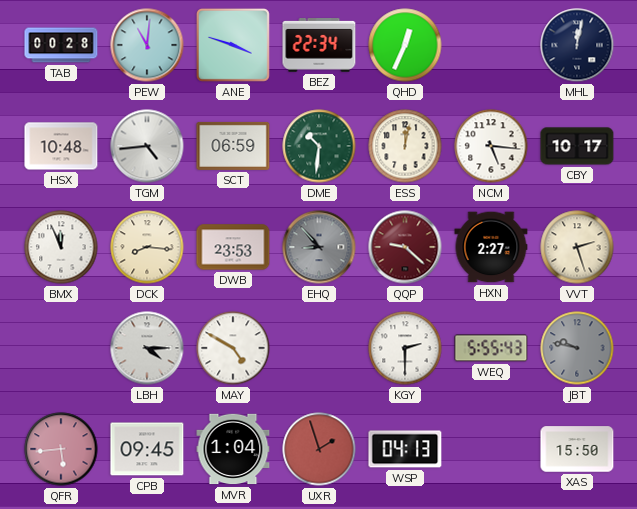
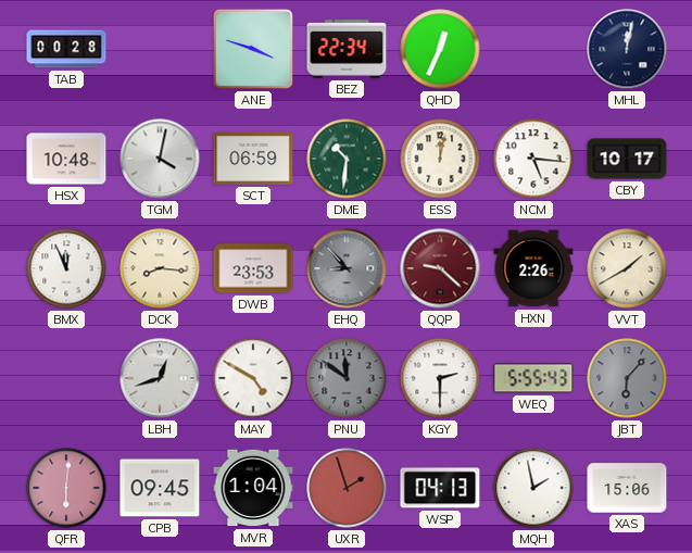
PEW: 11:01 -> none
TGM: 4:44 -> 4:02
HXN: 2:27 -> 2:26
VVT: 2:27 -> 1:40
LBH: 4:15 -> 12:42
PNU: none -> 11:51
JBT: 9:47 -> 6:07
QFR: 5:44 -> 6:01
MQH: none -> 1:58
XAS: 15:50 -> 15:06
